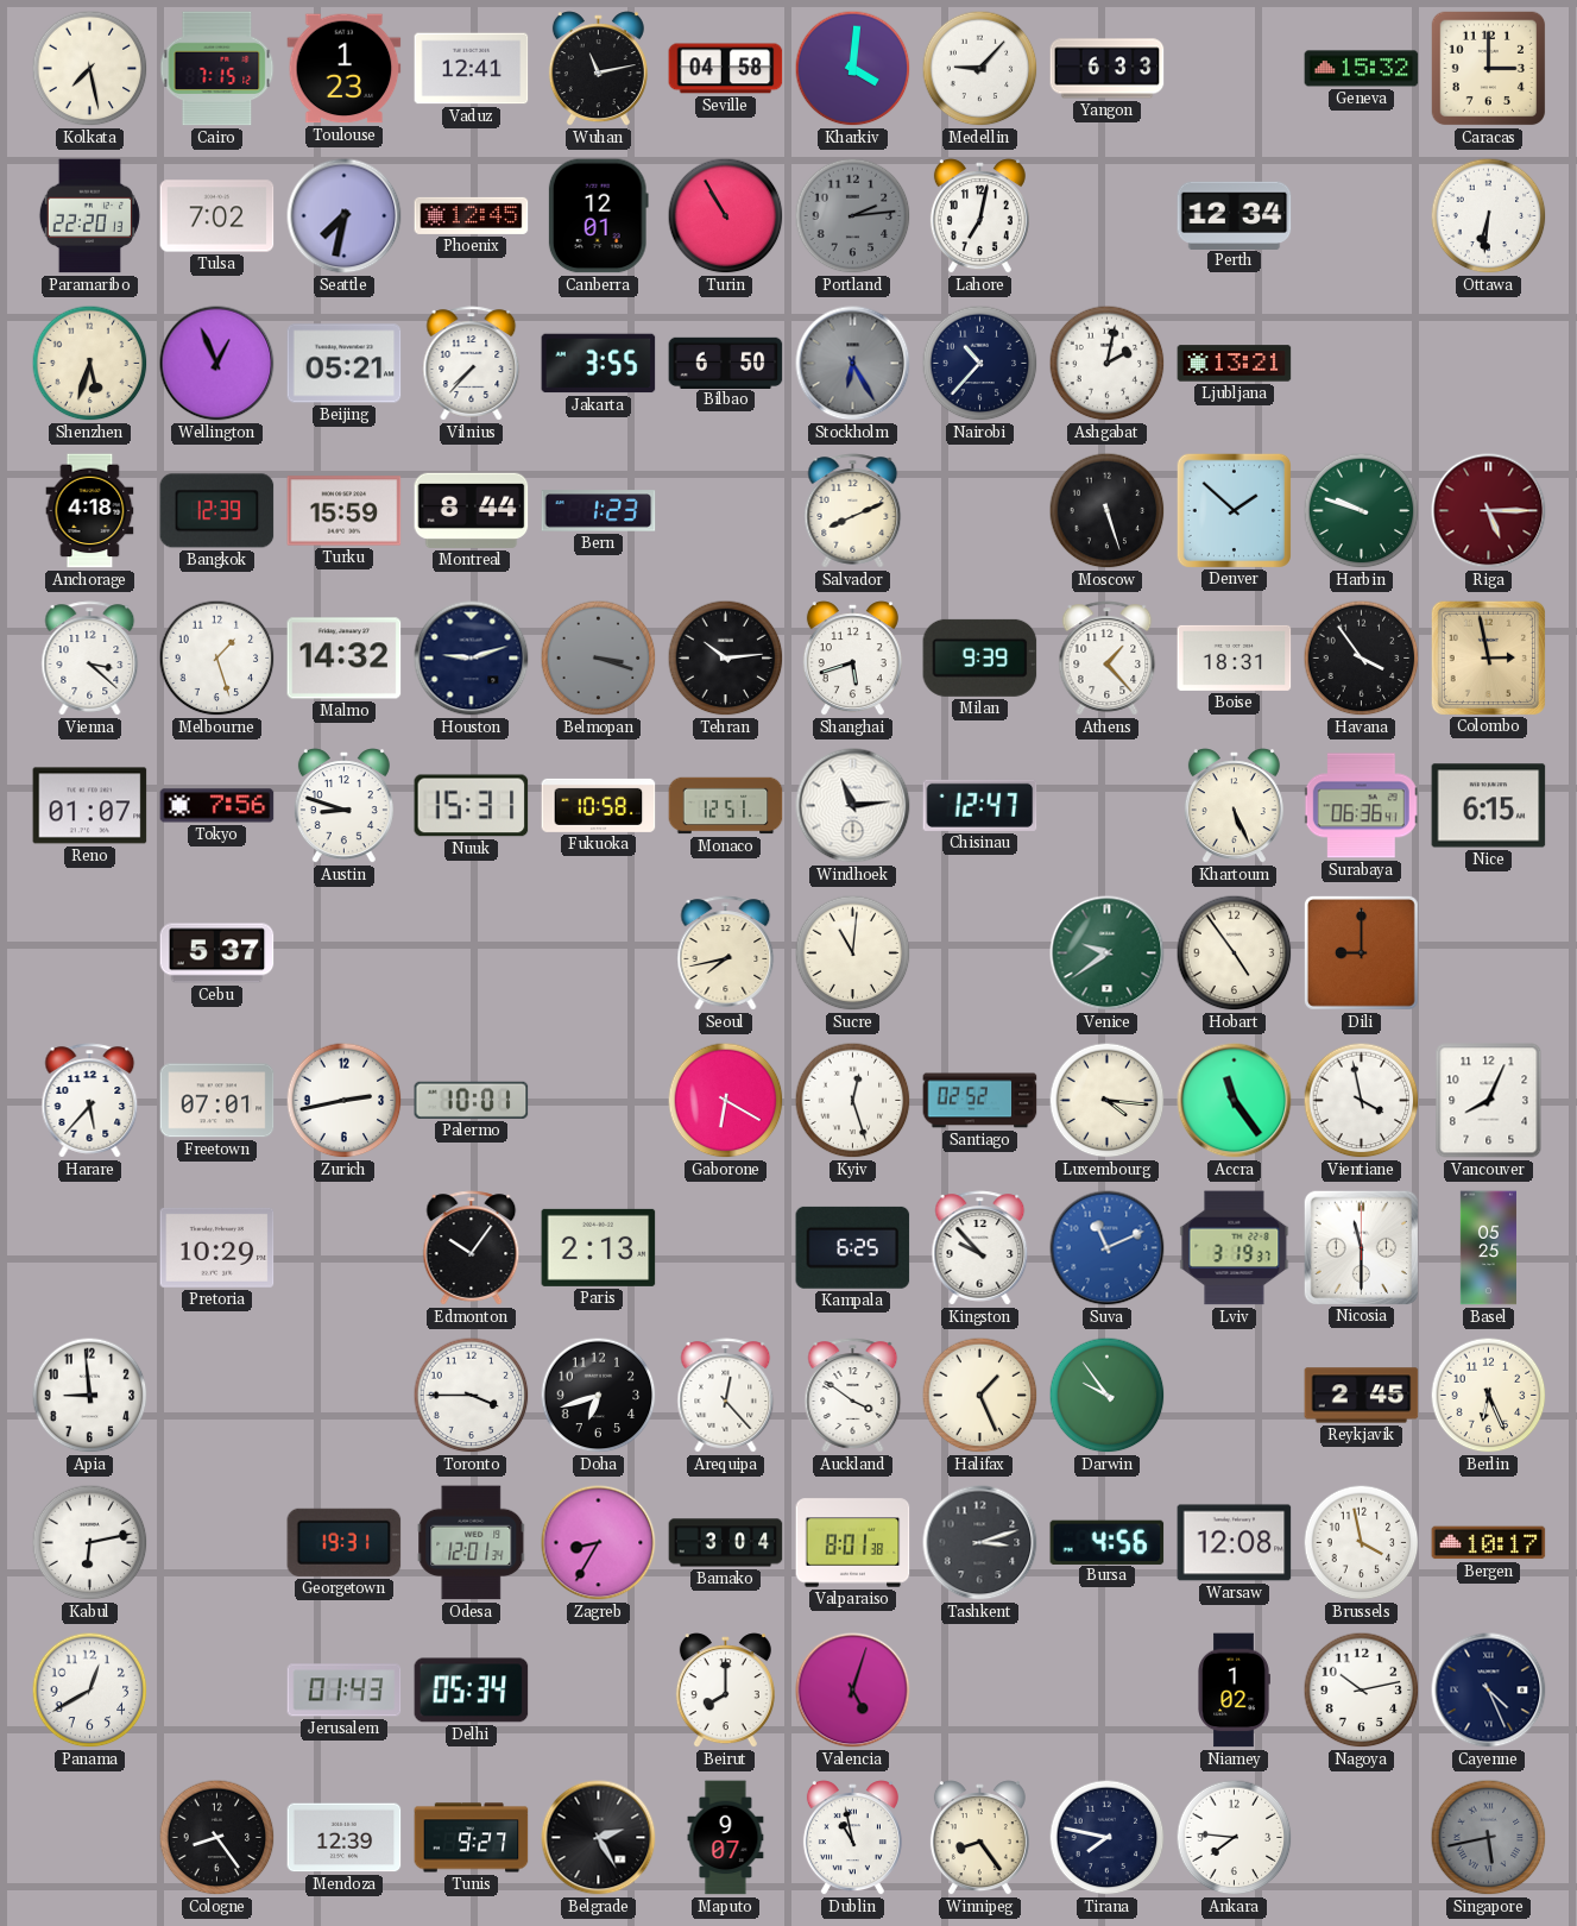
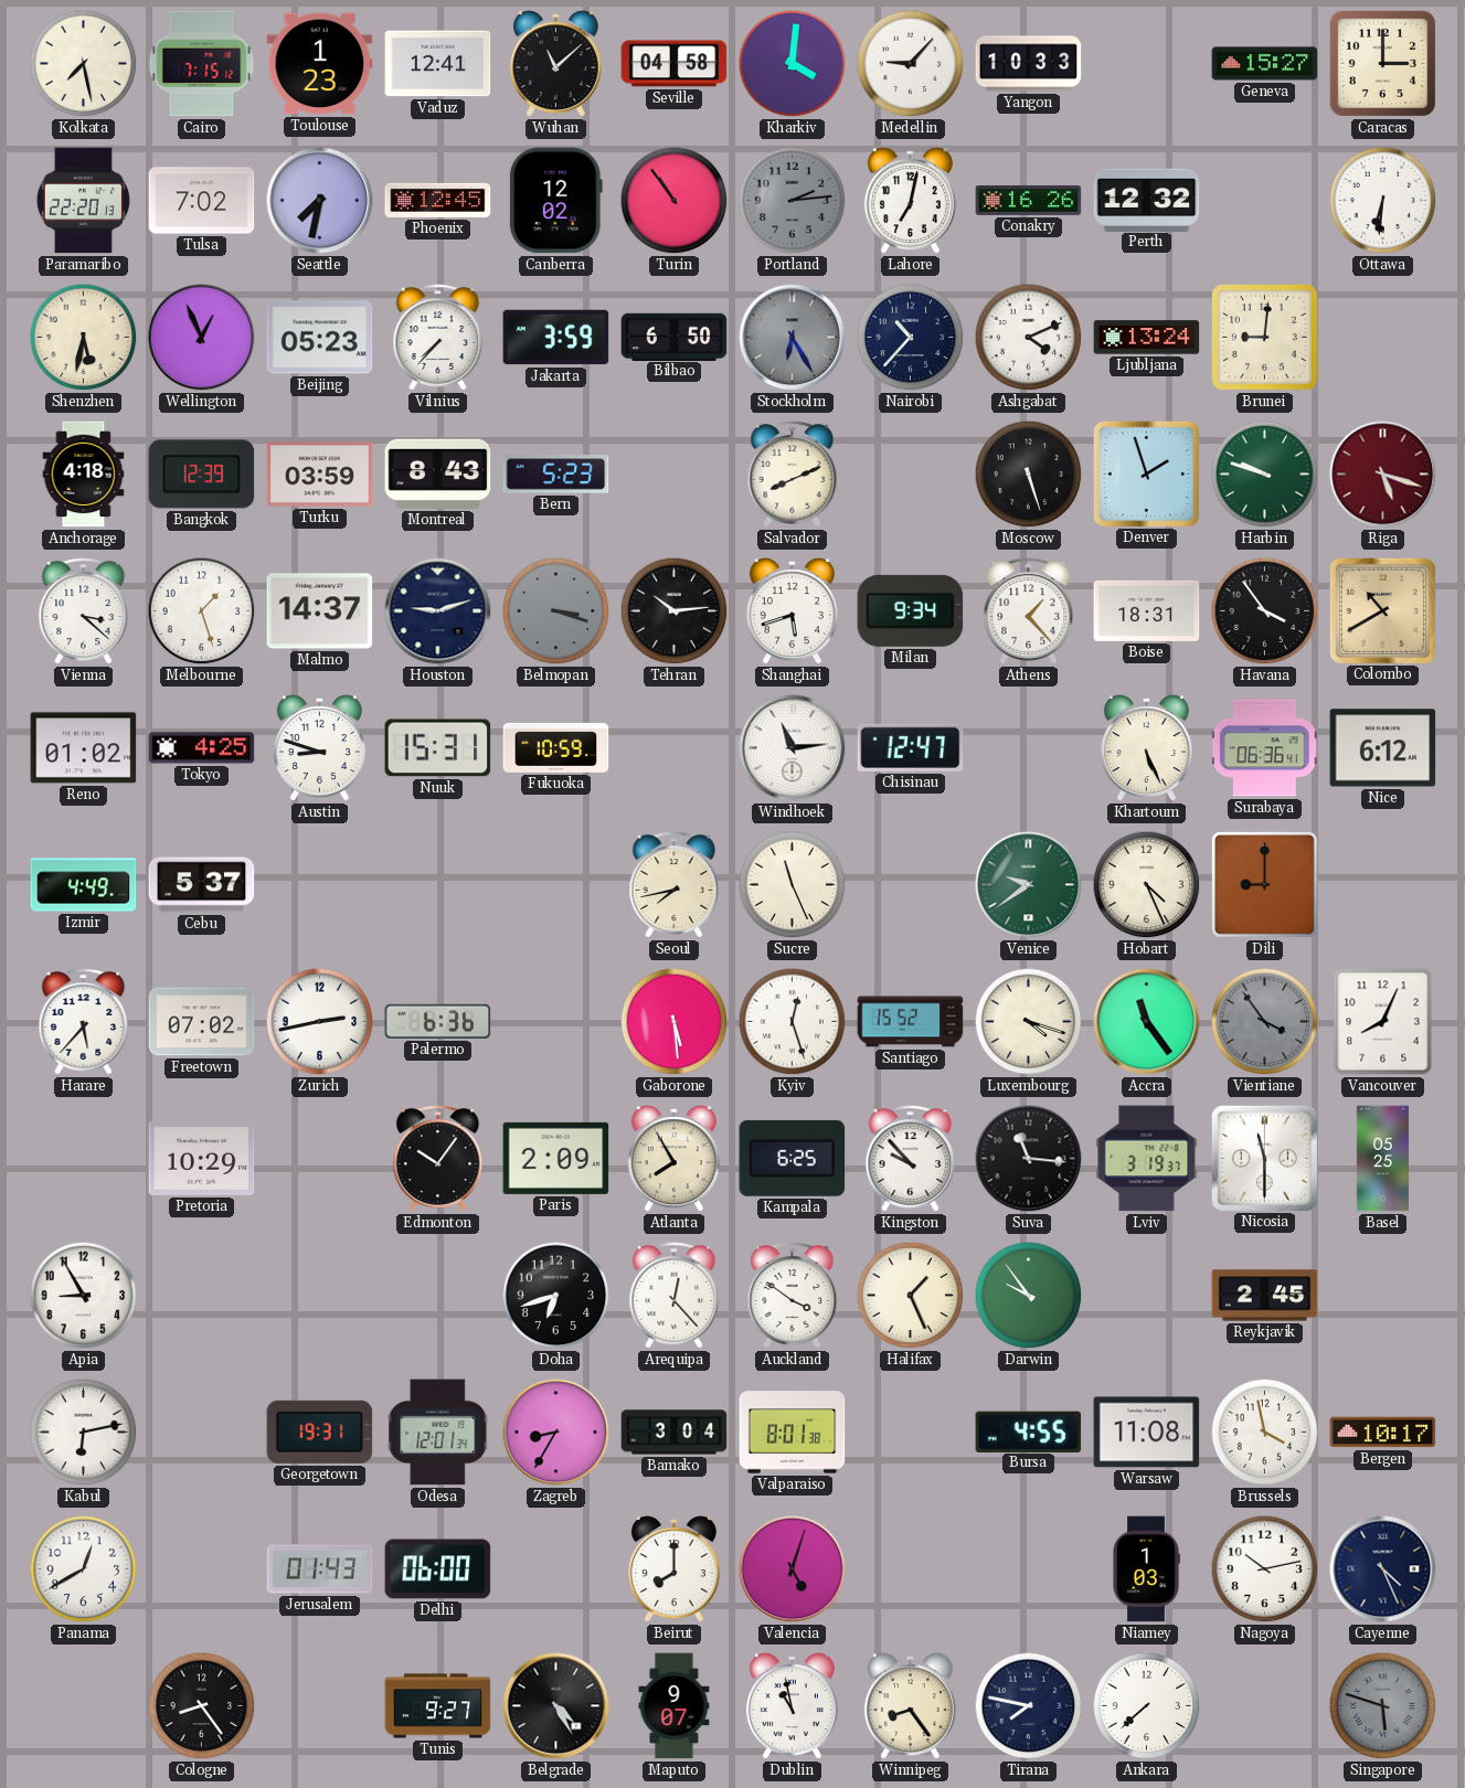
Wuhan: 11:13 -> 11:08
Yangon: 6:33 -> 10:33
Geneva: 15:32 -> 15:27
Canberra: 12:01 -> 12:02
Turin: 10:55 -> 10:54
Conakry: none -> 16:26
Perth: 12:34 -> 12:32
Shenzhen: 5:33 -> 5:32
Beijing: 05:21 -> 05:23
Jakarta: 3:55 -> 3:59
Ashgabat: 2:02 -> 4:11
Ljubljana: 13:21 -> 13:24
Brunei: none -> 9:01
Turku: 15:59 -> 03:59
Montreal: 8:44 -> 8:43
Bern: 1:23 -> 5:23
Denver: 1:52 -> 1:57
Riga: 5:15 -> 5:18
Malmo: 14:32 -> 14:37
Milan: 9:39 -> 9:34
Colombo: 2:58 -> 10:40
Reno: 01:07 -> 01:02
Tokyo: 7:56 -> 4:25
Fukuoka: 10:58 -> 10:59
Monaco: 12:51 -> none
Nice: 6:15 -> 6:12
Izmir: none -> 4:49
Sucre: 11:01 -> 11:26
Hobart: 4:54 -> 4:26
Freetown: 07:01 -> 07:02
Palermo: 10:01 -> 6:36
Gaborone: 6:20 -> 5:29
Santiago: 02:52 -> 15:52
Luxembourg: 4:16 -> 4:18
Vientiane: 3:58 -> 3:54
Vientiane dial: white -> grey
Paris: 2:13 -> 2:09
Atlanta: none -> 7:55
Suva: 11:11 -> 11:16
Suva dial: blue -> black
Apia: 8:59 -> 8:55
Toronto: 3:45 -> none
Berlin: 6:26 -> none
Tashkent: 3:12 -> none
Bursa: 4:56 -> 4:55
Warsaw: 12:08 -> 11:08
Delhi: 05:34 -> 06:00
Niamey: 1:02 -> 1:03
Mendoza: 12:39 -> none
Belgrade: 2:25 -> 4:25
Ankara: 7:46 -> 7:38
Singapore: 5:43 -> 5:48
